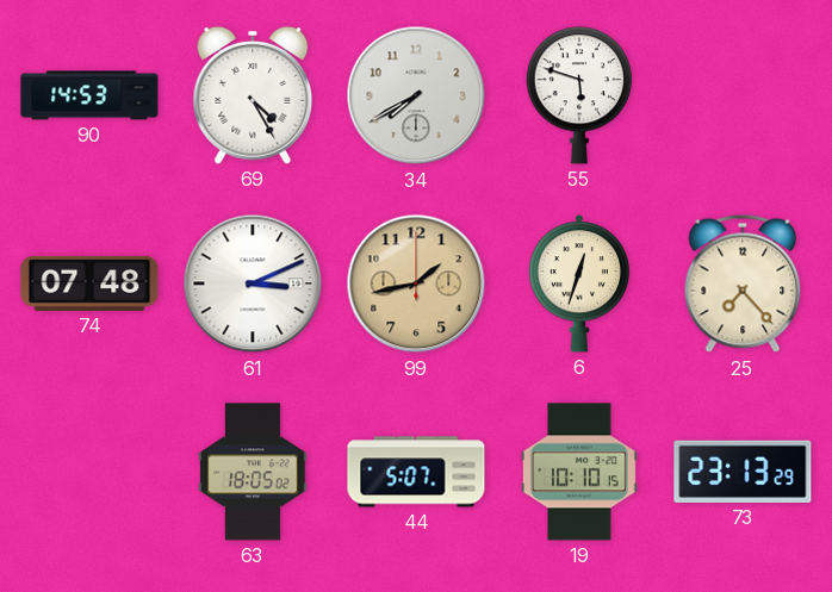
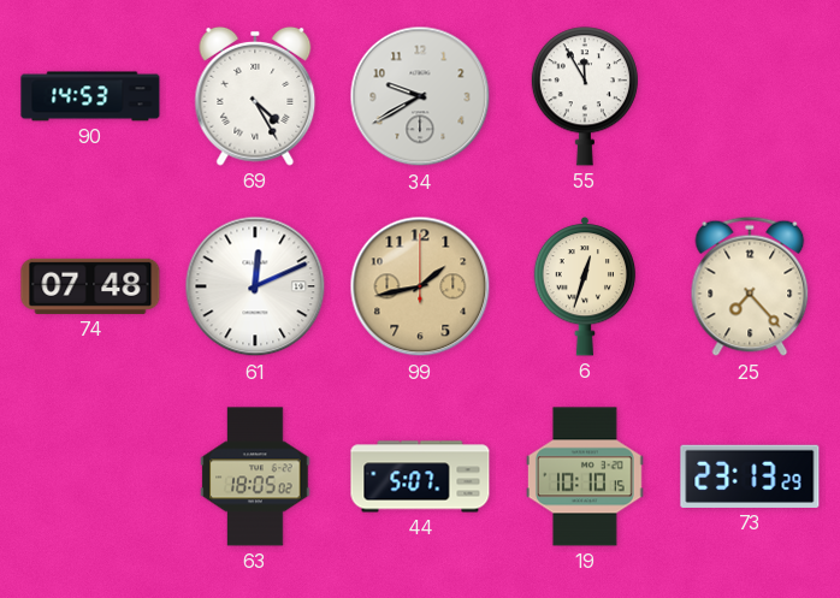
34: 7:40 -> 9:40
55: 5:48 -> 11:55
61: 3:11 -> 12:11
